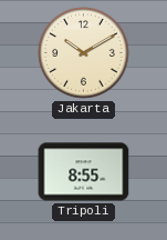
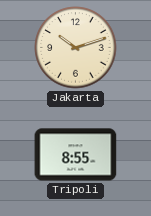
Jakarta: 10:10 -> 10:12
